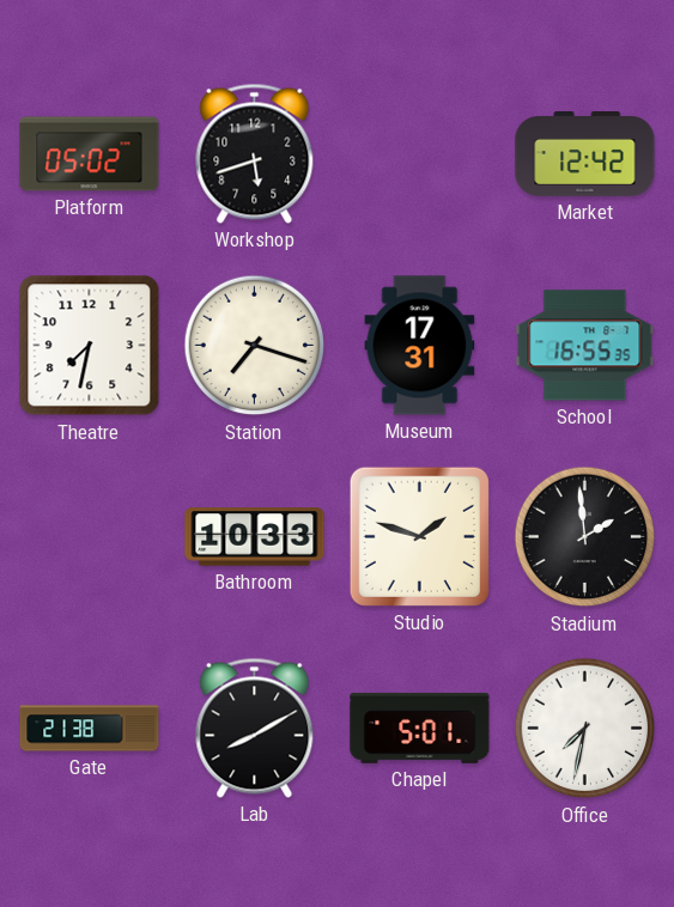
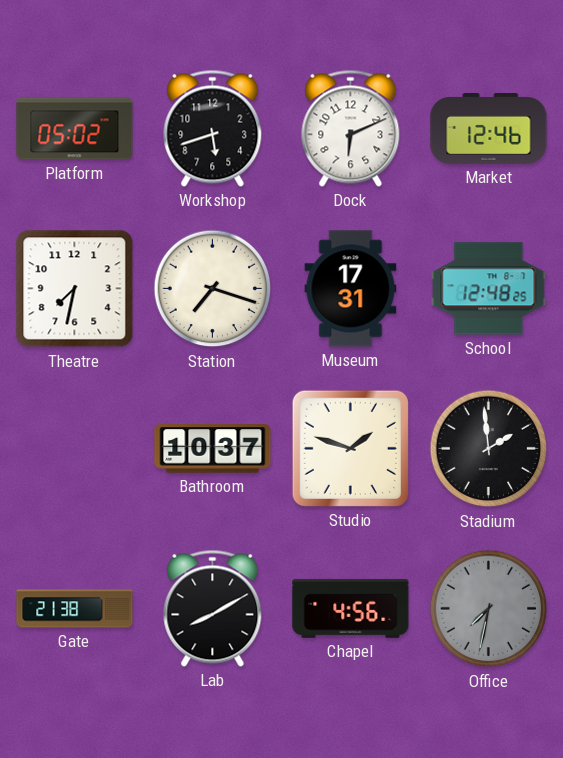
Dock: none -> 6:11
Market: 12:42 -> 12:46
School: 16:55 -> 12:48
Bathroom: 10:33 -> 10:37
Chapel: 5:01 -> 4:56
Office dial: white -> grey
